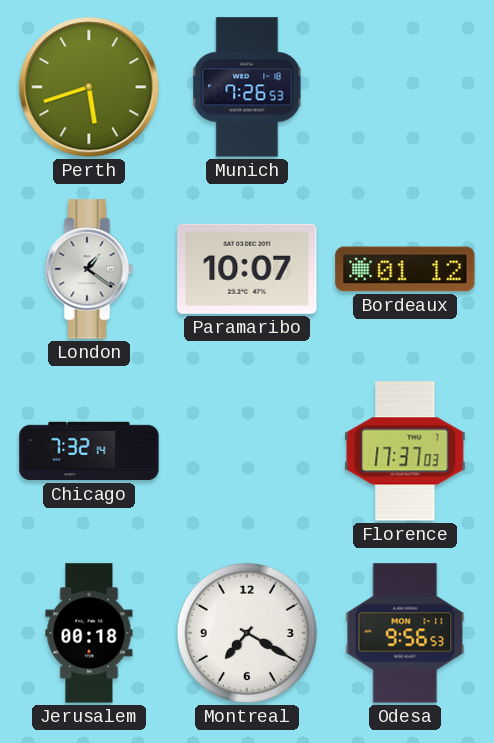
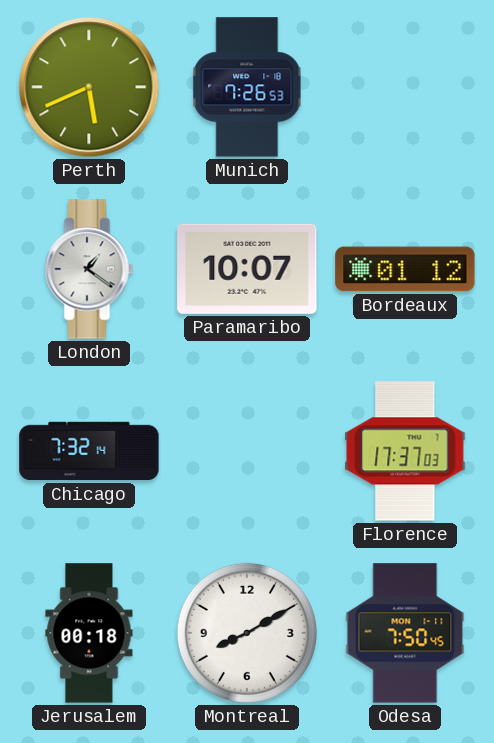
Perth: 5:42 -> 5:41
Montreal: 7:20 -> 8:10
Odesa: 9:56 -> 7:50
